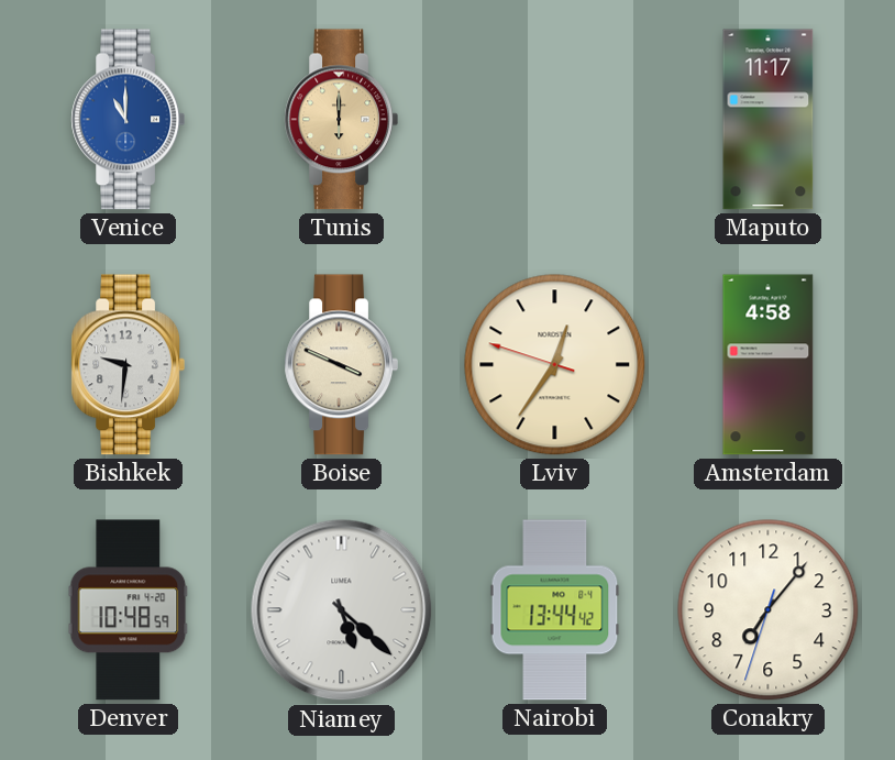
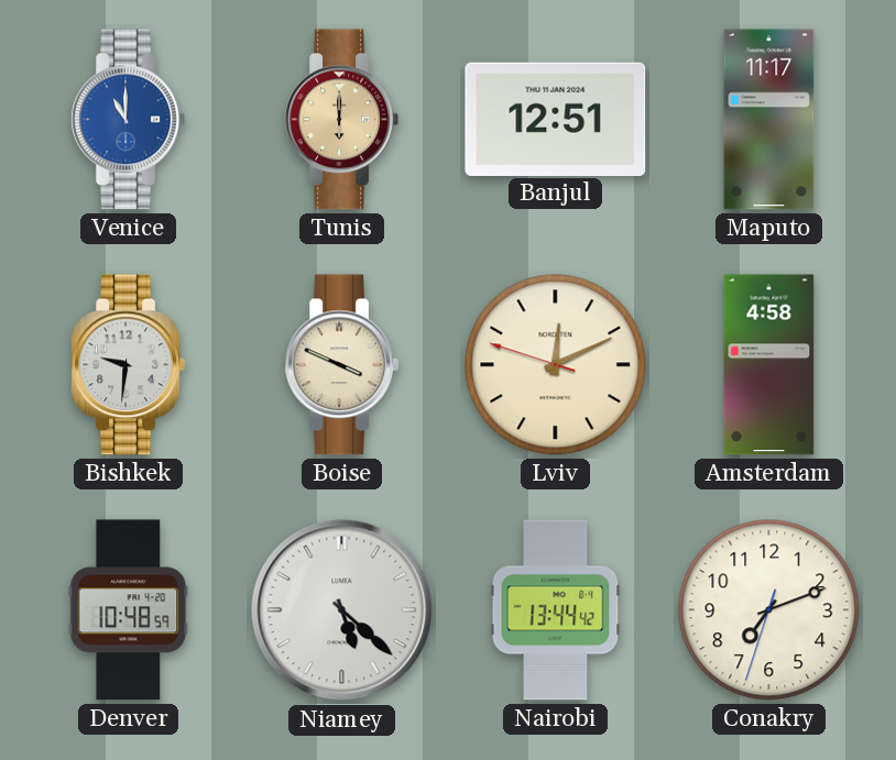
Banjul: none -> 12:51
Lviv: 12:35 -> 12:10
Conakry: 7:06 -> 7:11
